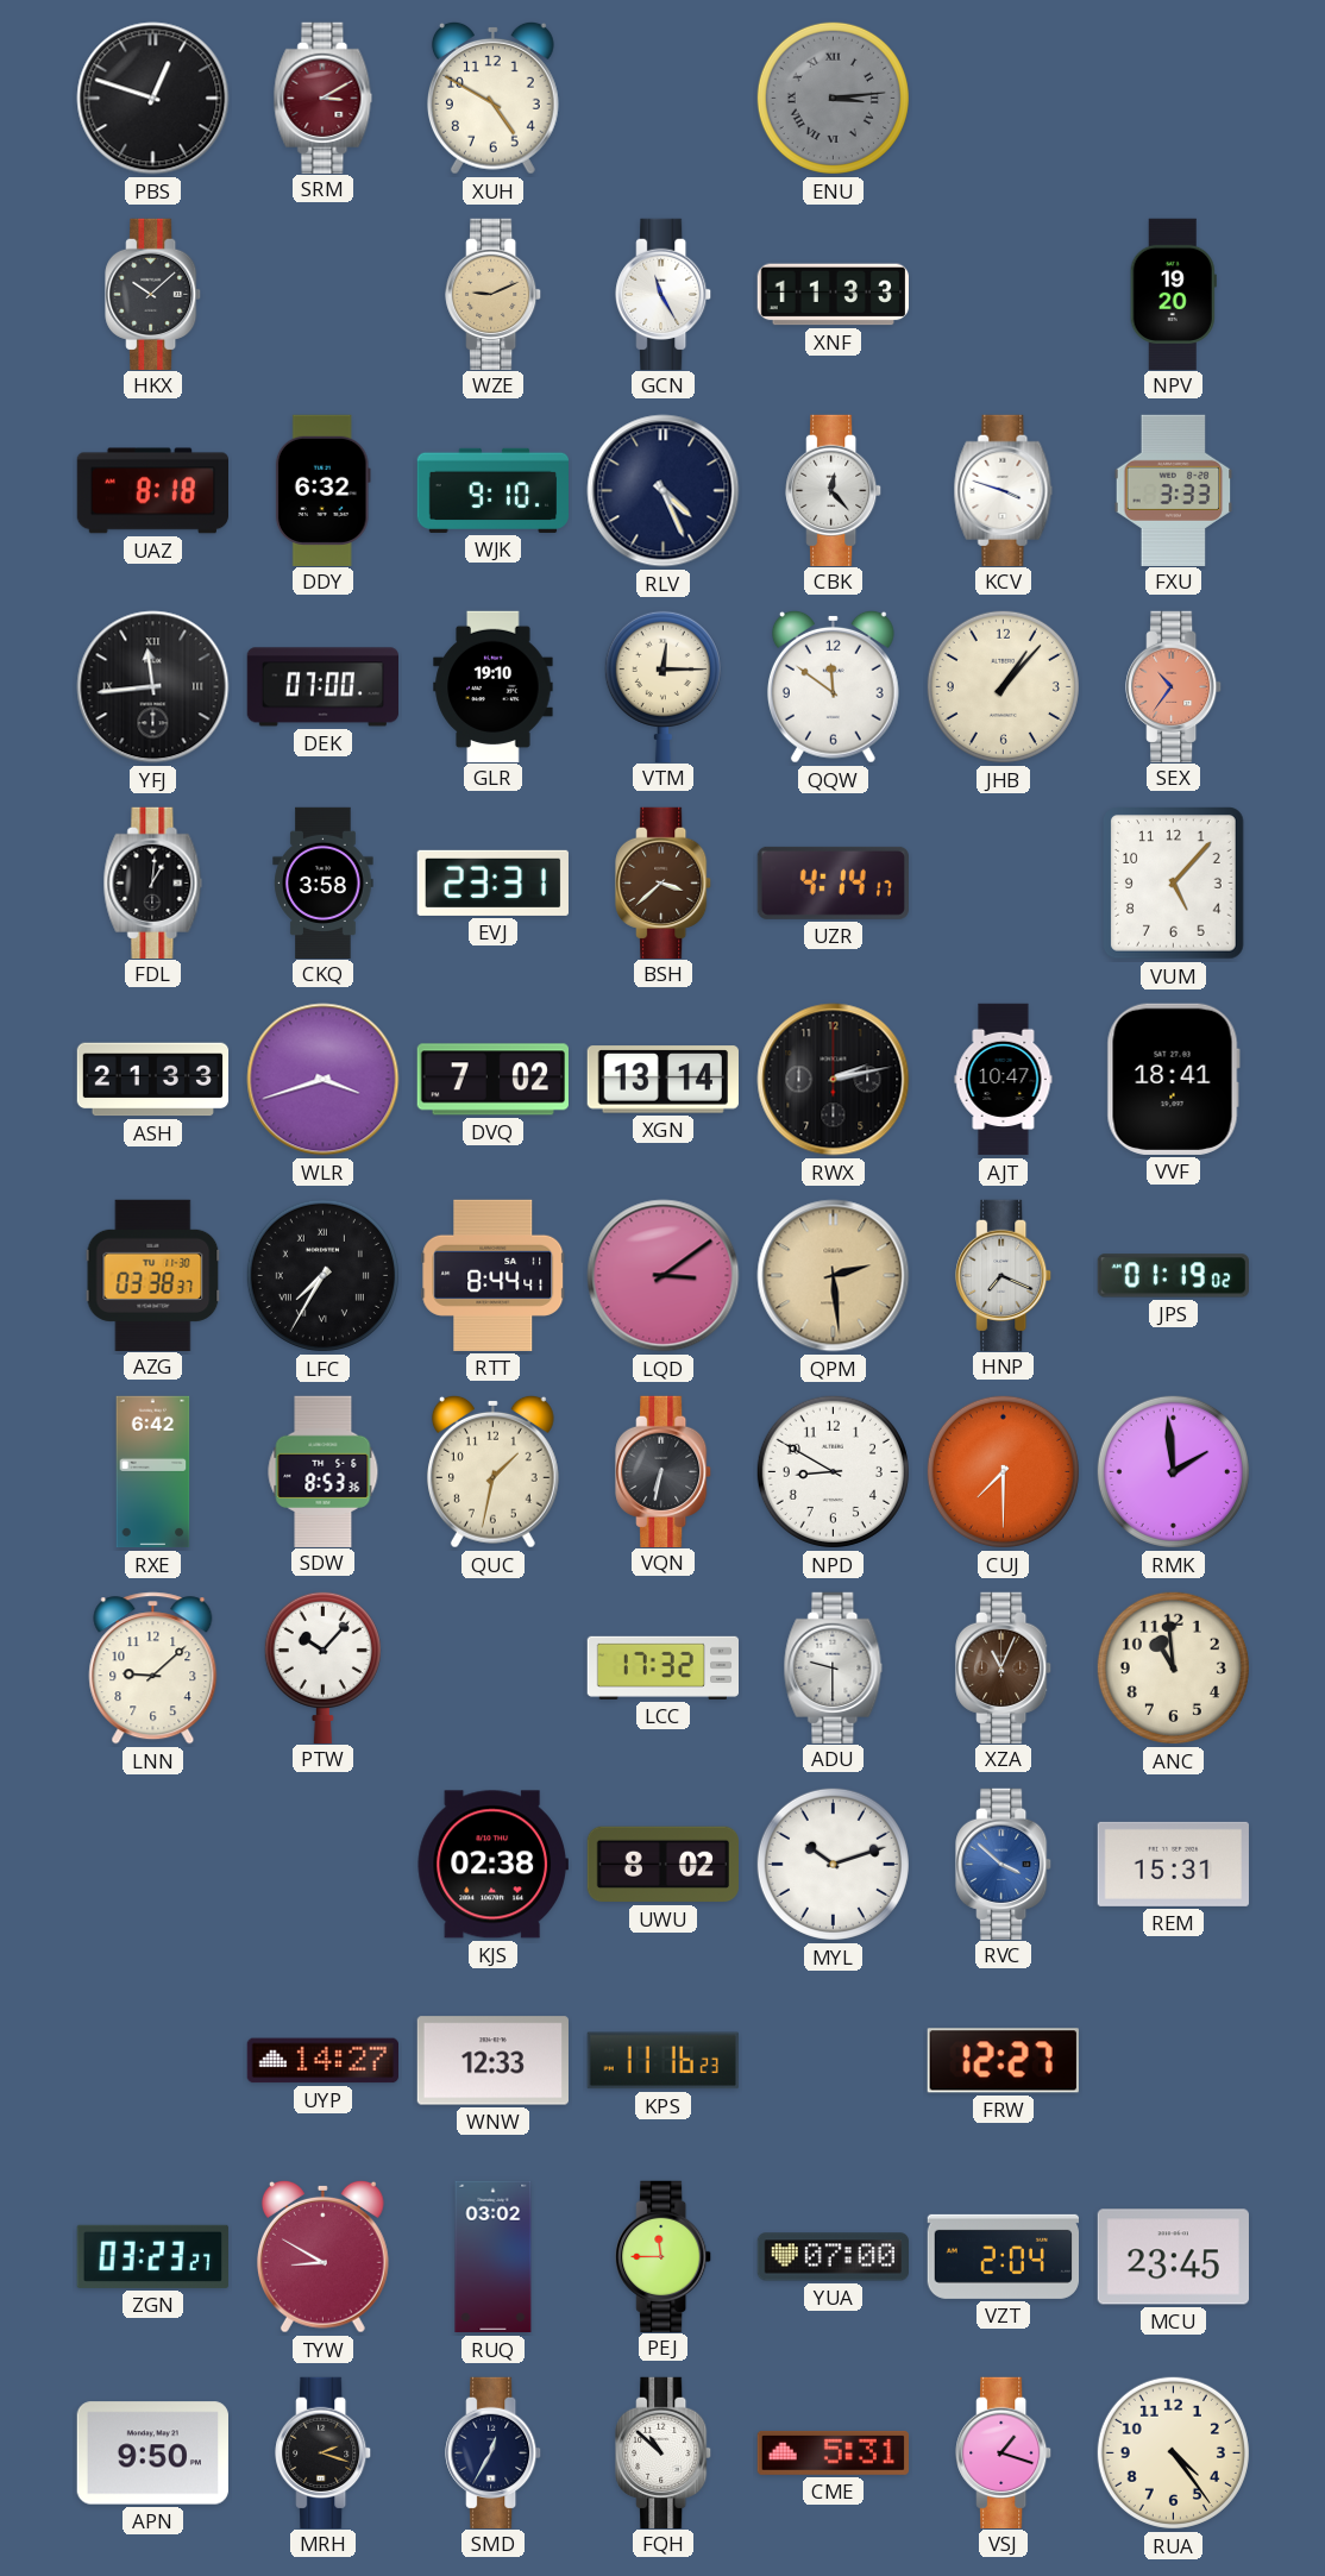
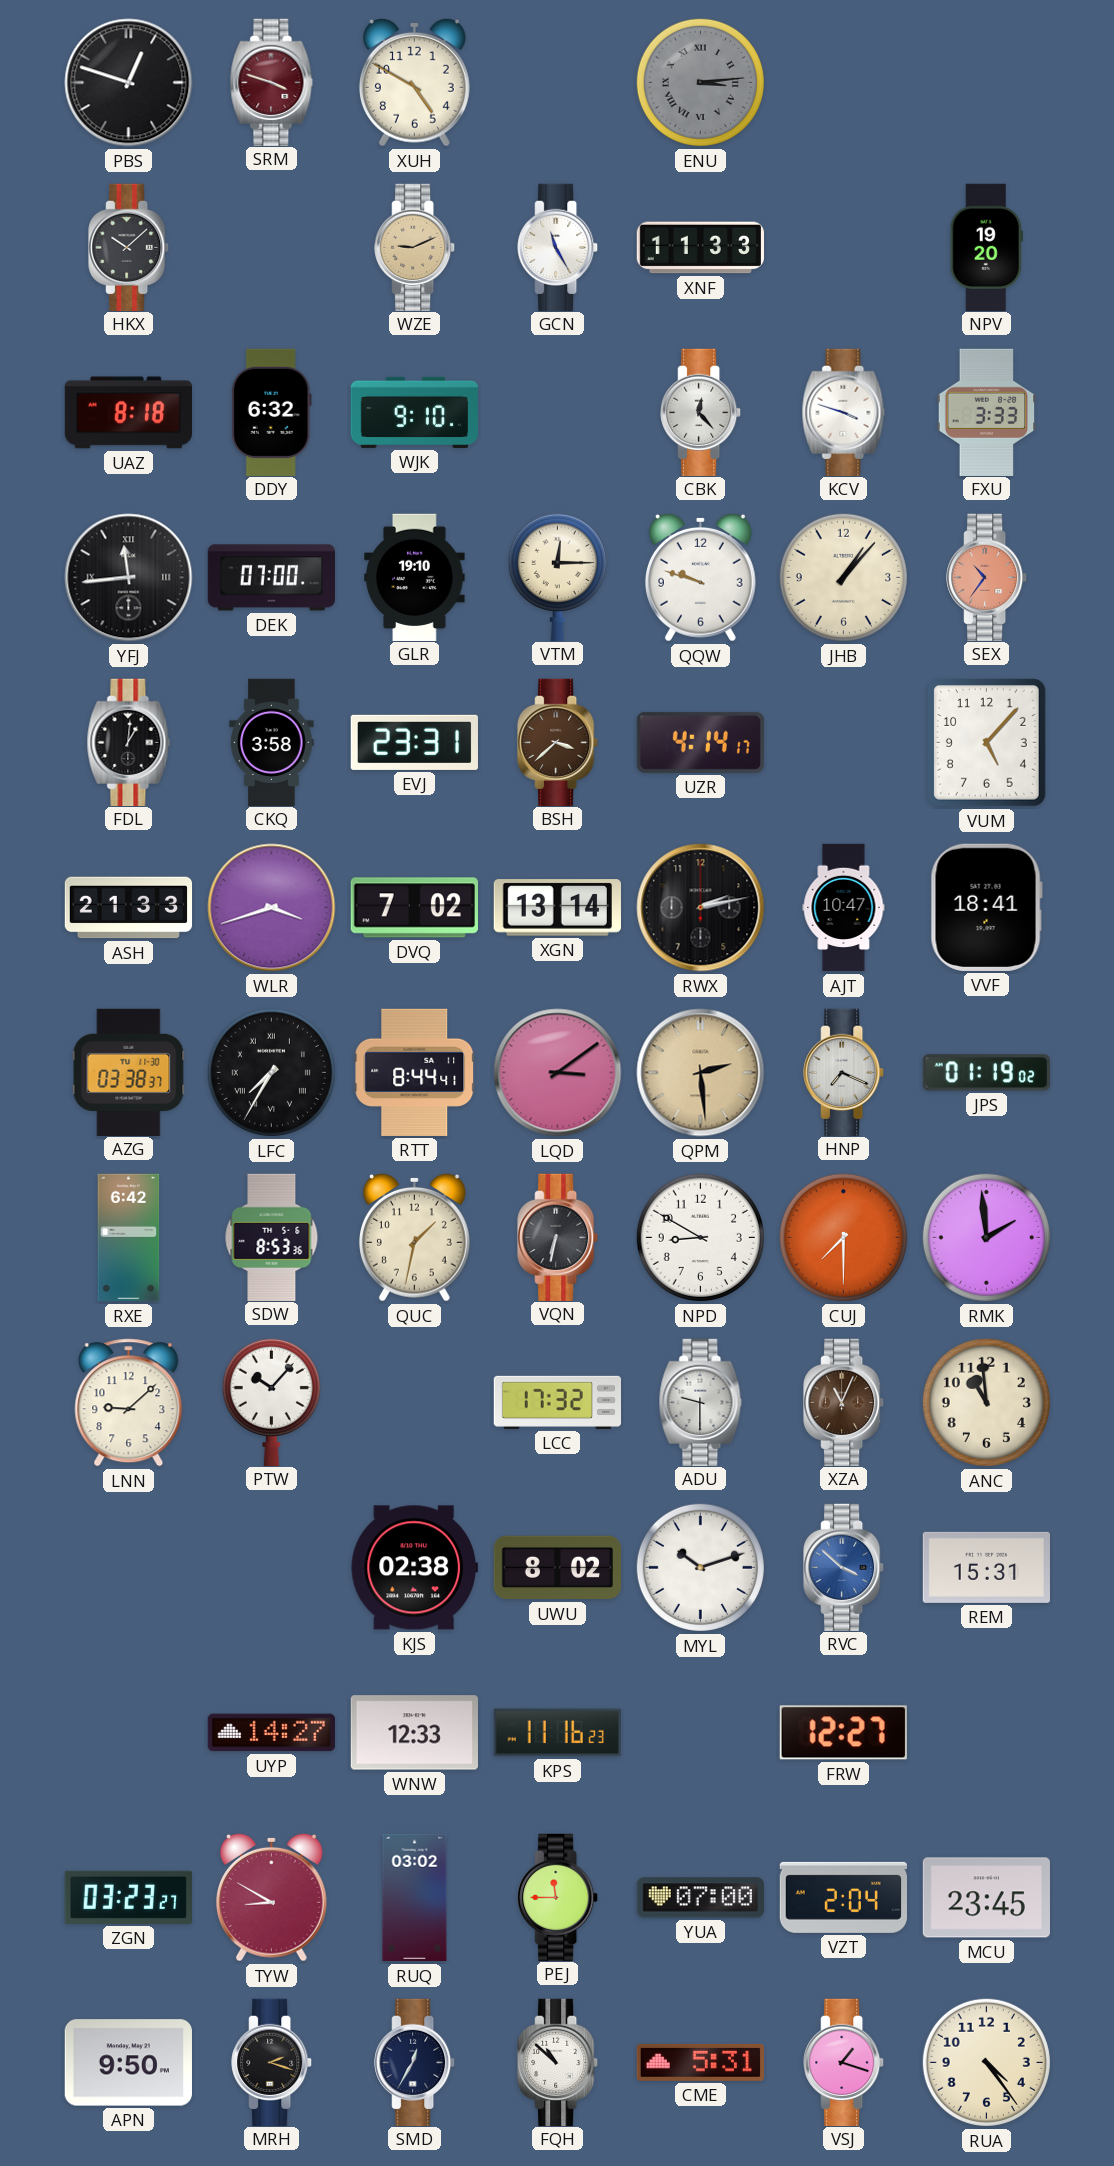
SRM: 3:10 -> 3:48
RLV: 4:26 -> none
QQW: 11:51 -> 9:48
